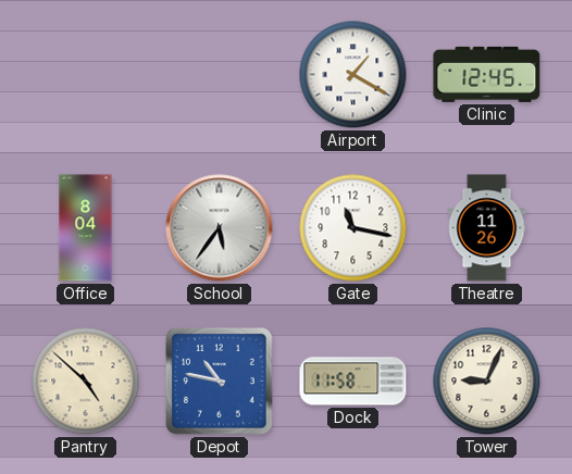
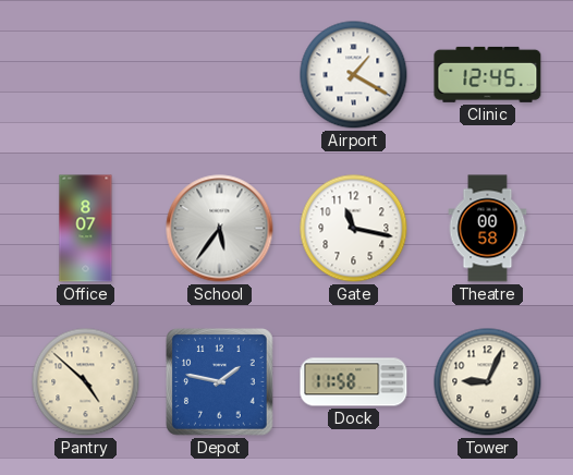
Office: 8:04 -> 8:07
Theatre: 11:26 -> 00:58
Depot: 10:47 -> 1:47
